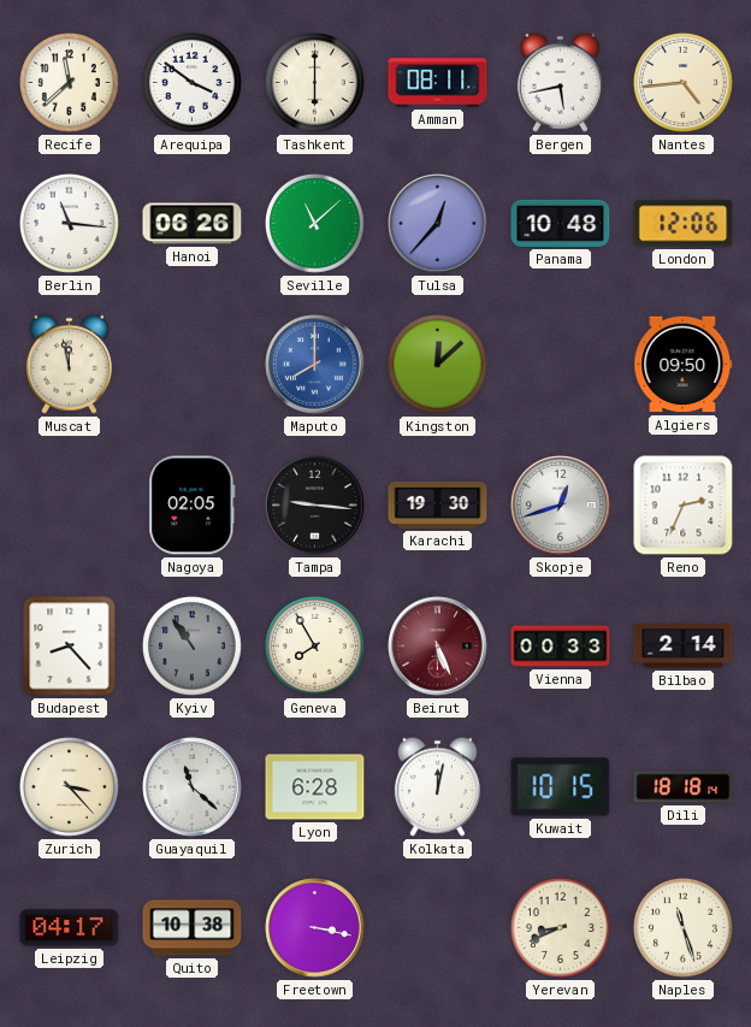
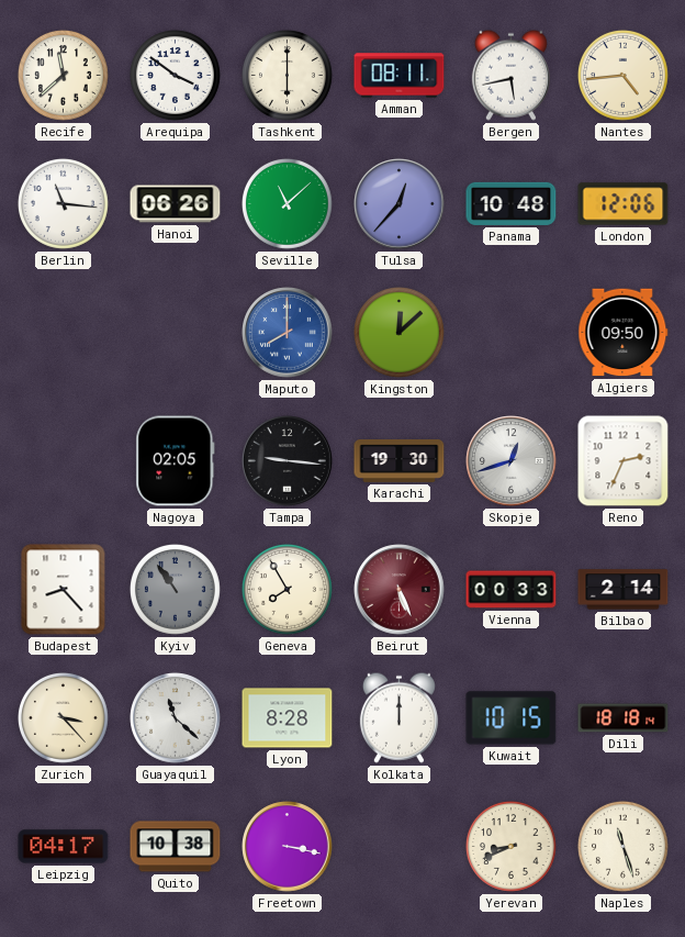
Muscat: 11:58 -> none
Lyon: 6:28 -> 8:28
Kolkata: 12:02 -> 12:00
